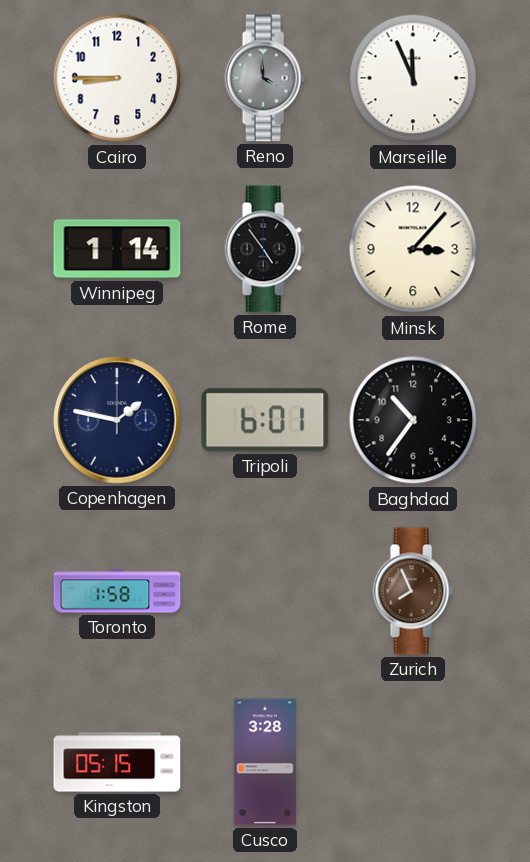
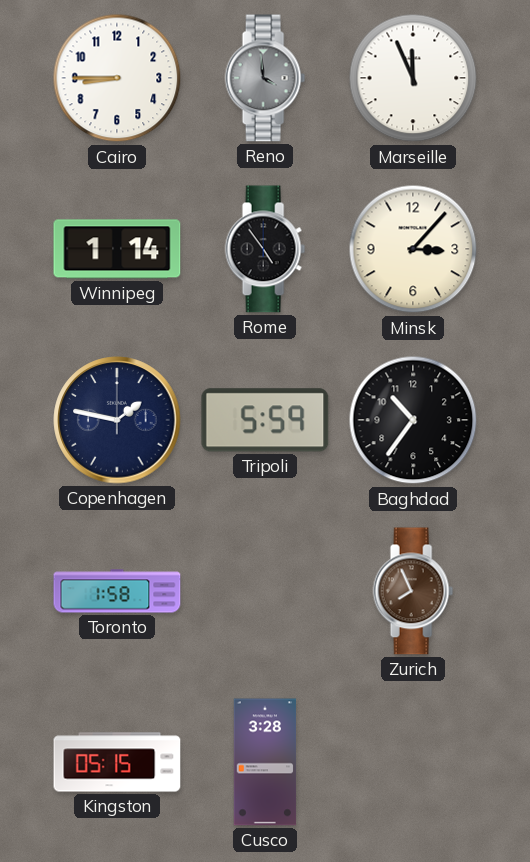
Tripoli: 6:01 -> 5:59
